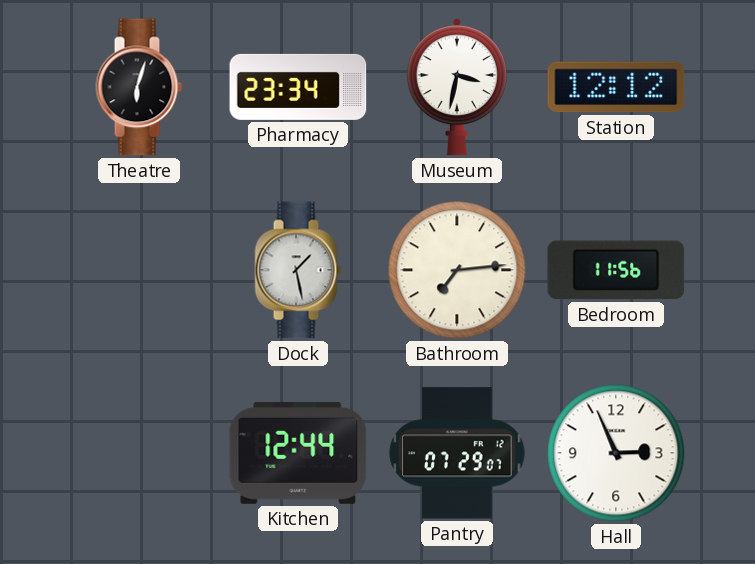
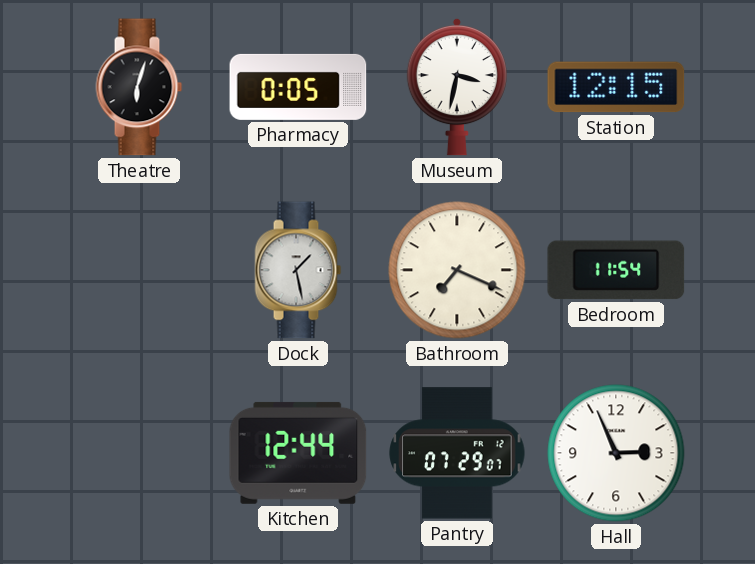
Pharmacy: 23:34 -> 0:05
Station: 12:12 -> 12:15
Bathroom: 7:14 -> 7:19
Bedroom: 11:56 -> 11:54
